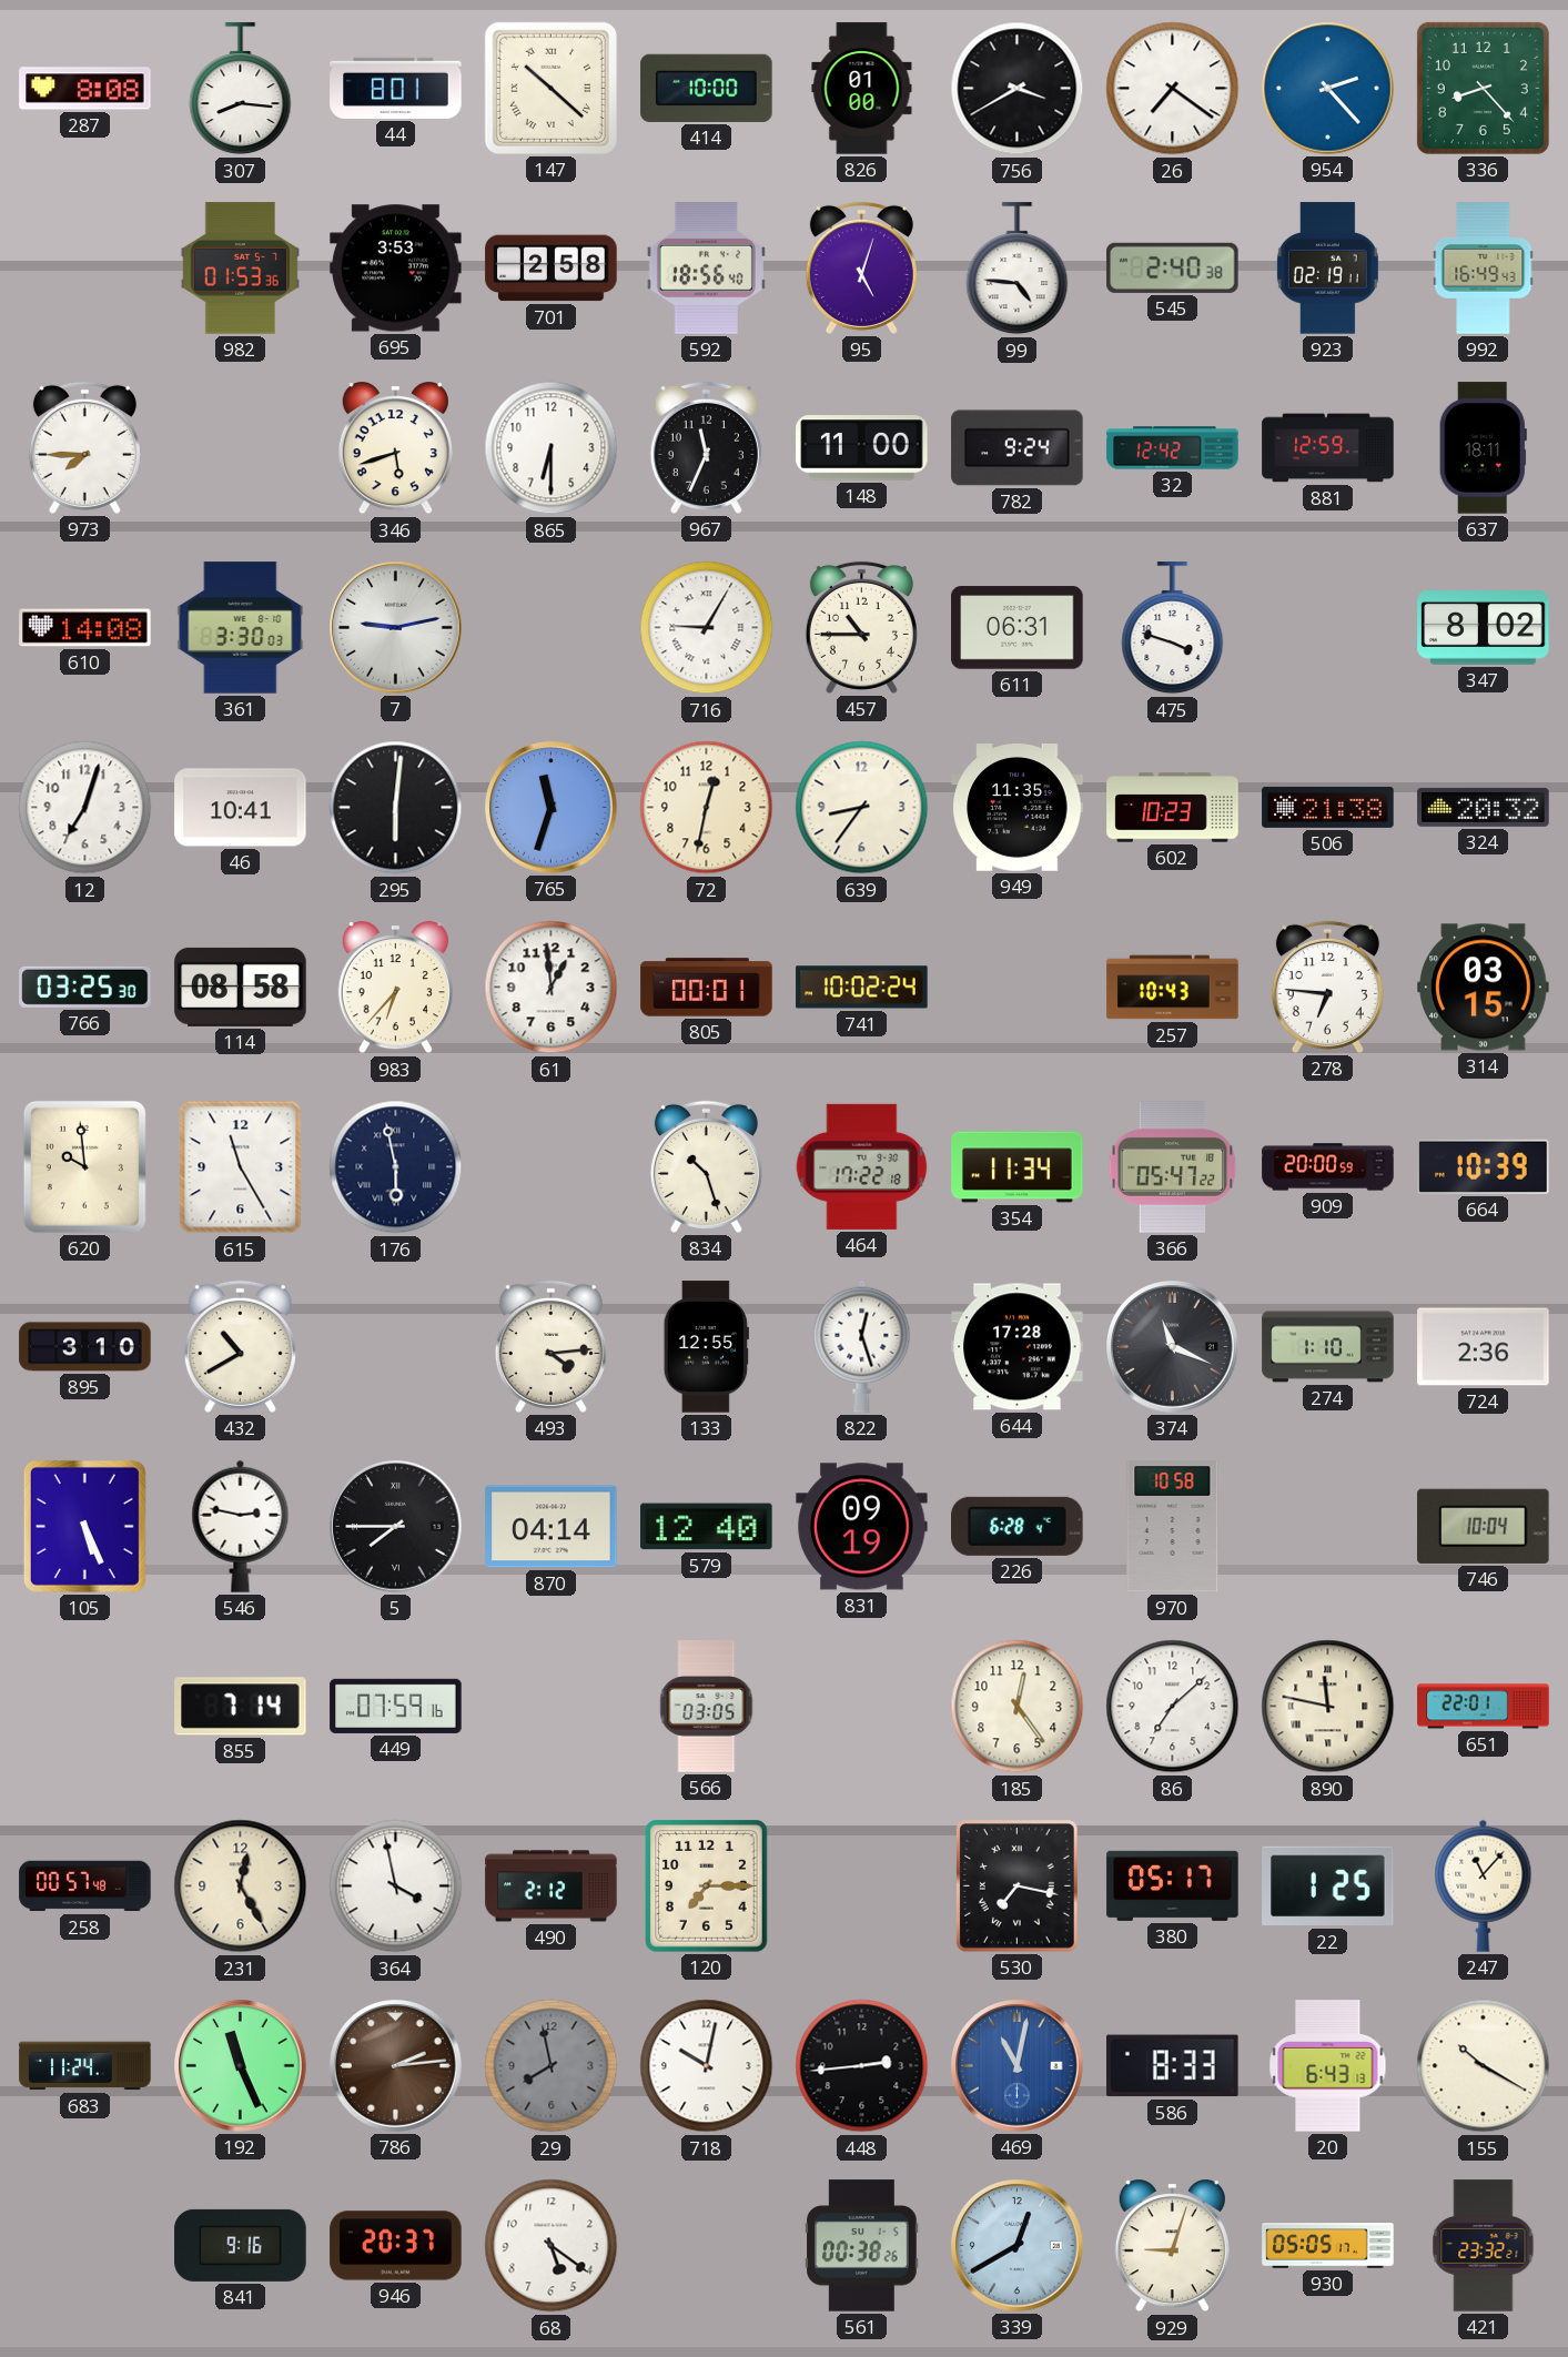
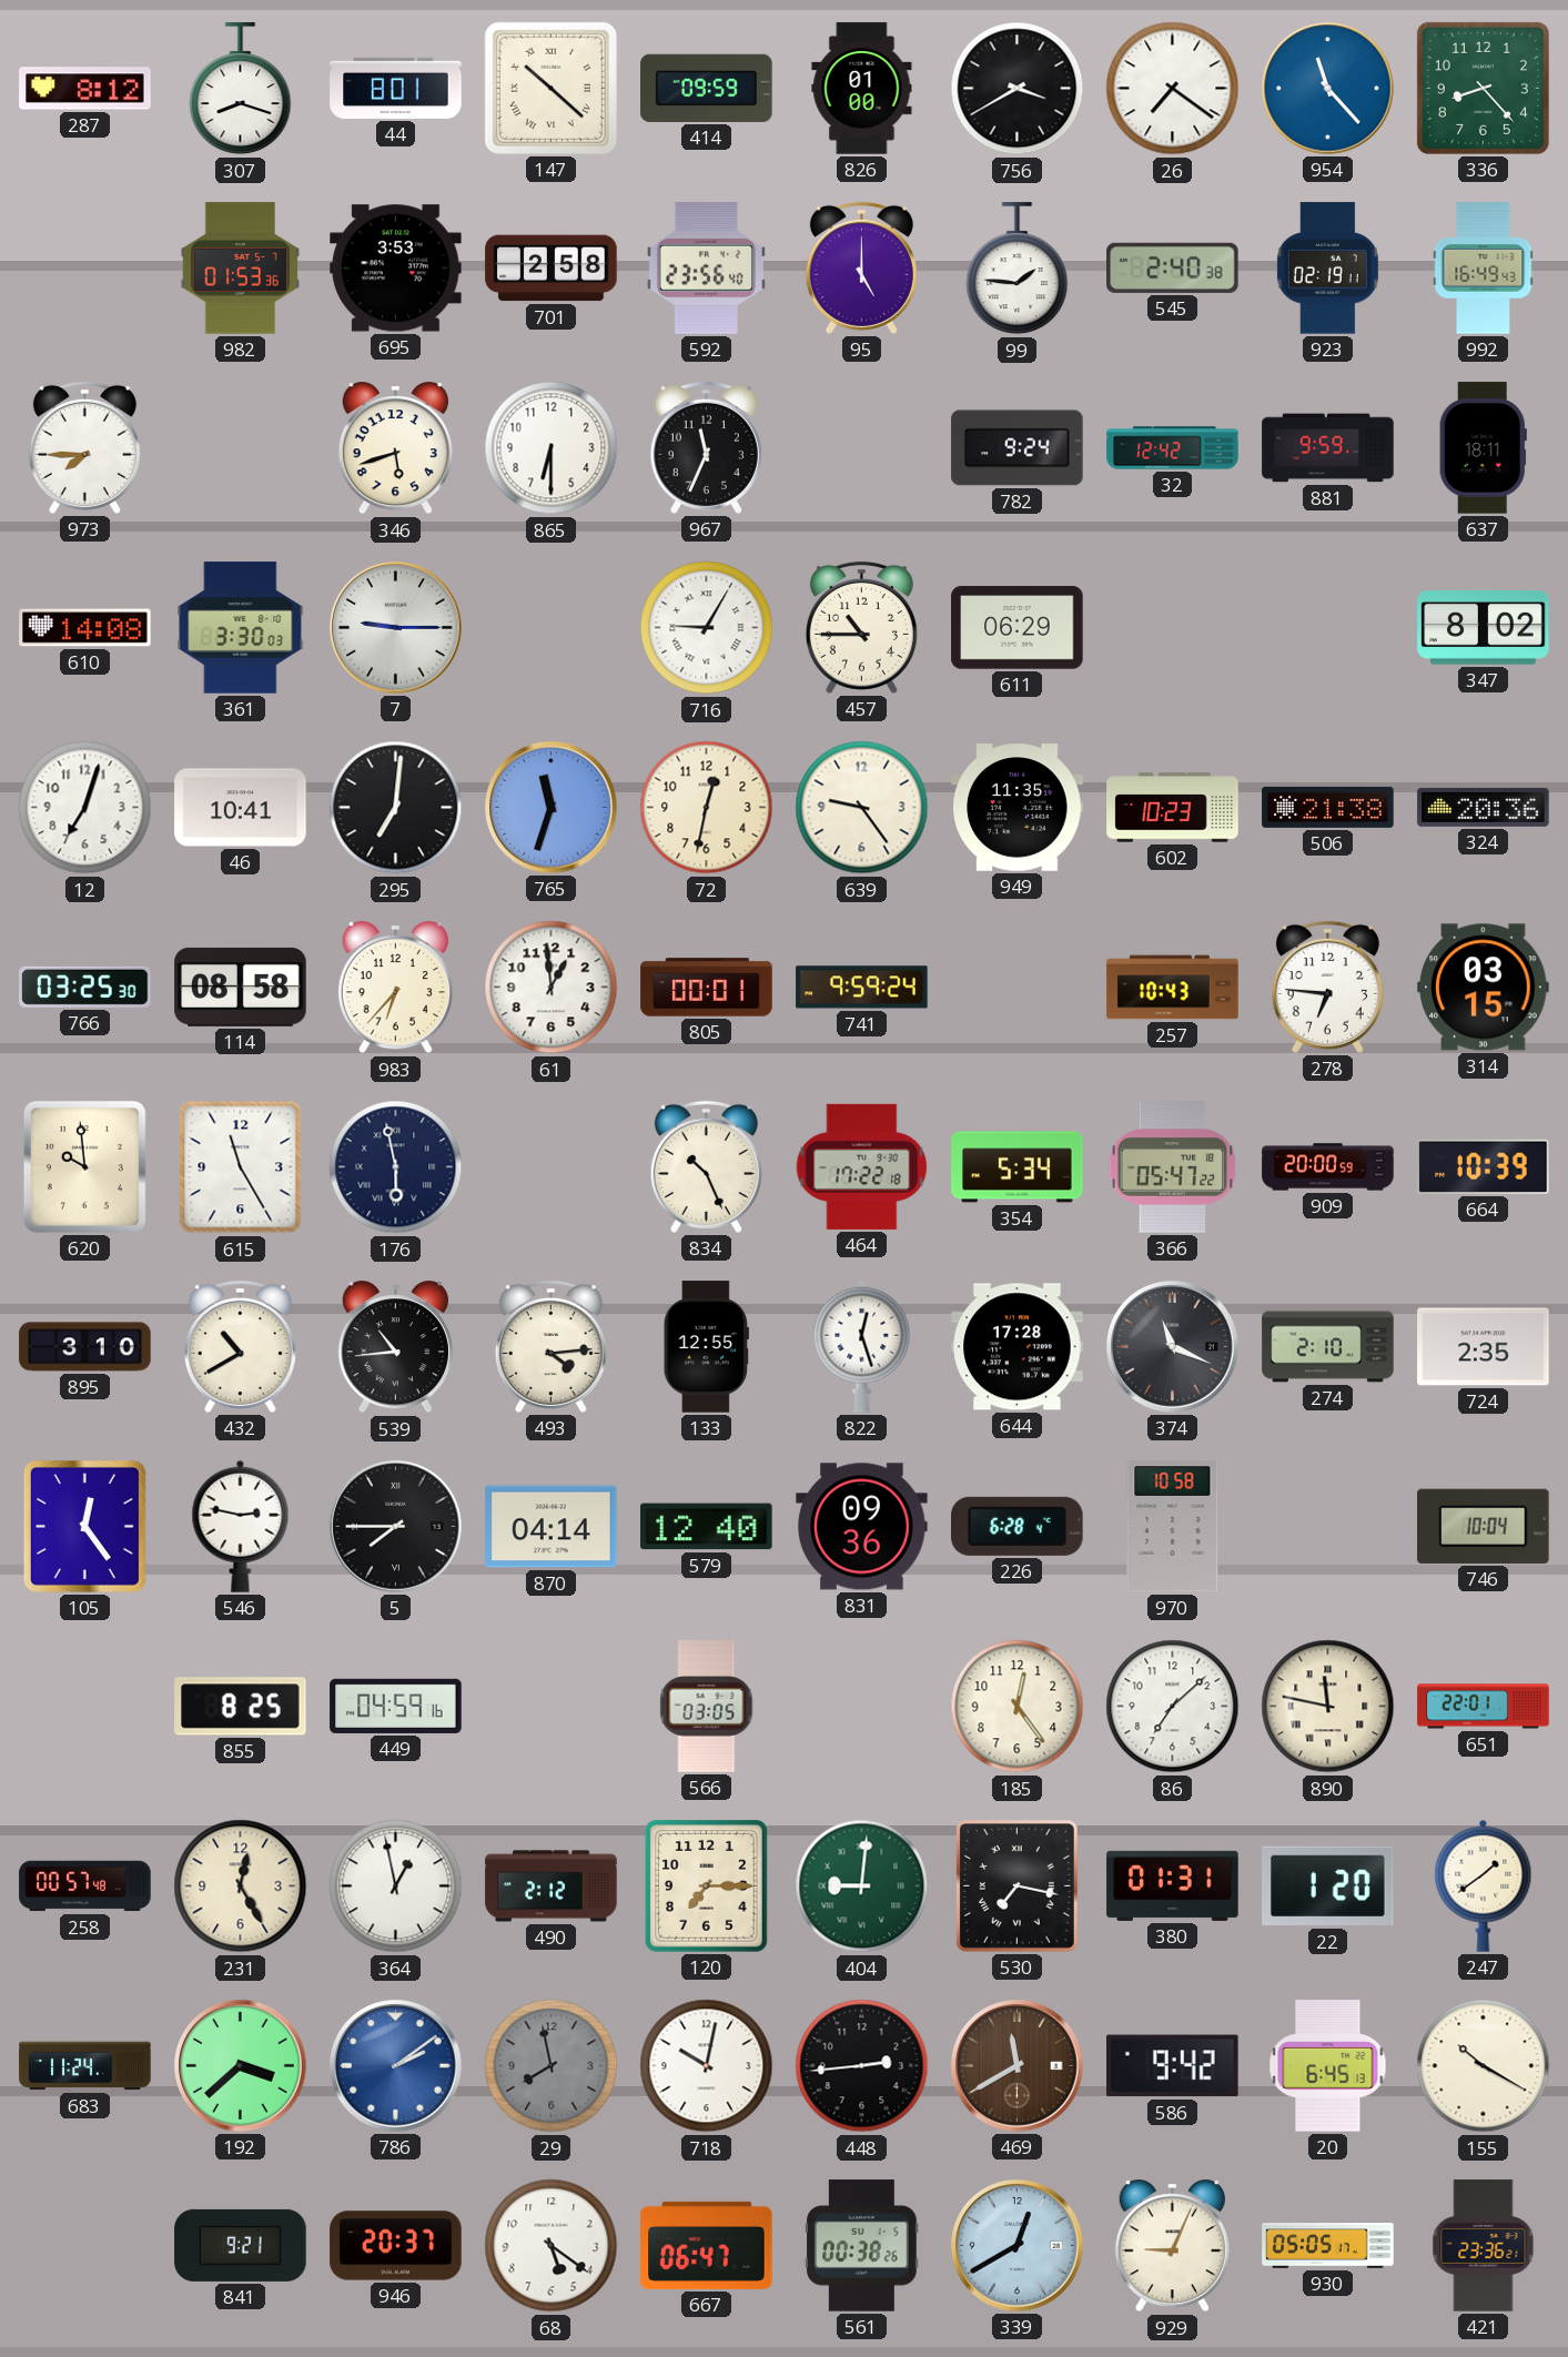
287: 8:08 -> 8:12
307: 8:16 -> 8:18
414: 10:00 -> 09:59
954: 2:23 -> 11:23
592: 18:56 -> 23:56
95: 5:03 -> 5:00
99: 4:46 -> 1:46
148: 11:00 -> none
881: 12:59 -> 9:59
7: 9:13 -> 9:15
611: 06:31 -> 06:29
475: 3:48 -> none
295: 6:01 -> 7:01
639: 8:36 -> 9:24
324: 20:32 -> 20:36
741: 10:02 -> 9:59
834: 10:27 -> 10:26
354: 11:34 -> 5:34
539: none -> 10:44
274: 1:10 -> 2:10
724: 2:36 -> 2:35
105: 5:26 -> 12:24
831: 09:19 -> 09:36
855: 7:14 -> 8:25
449: 07:59 -> 04:59
364: 3:58 -> 12:58
404: none -> 9:01
380: 05:17 -> 01:31
22: 1:25 -> 1:20
247: 11:07 -> 1:39
192: 11:26 -> 3:38
786: 2:14 -> 2:09
786 dial: brown -> blue
469: 11:02 -> 11:40
469 dial: blue -> brown
586: 8:33 -> 9:42
20: 6:43 -> 6:45
841: 9:16 -> 9:21
667: none -> 06:47
929: 9:03 -> 9:04
421: 23:32 -> 23:36
